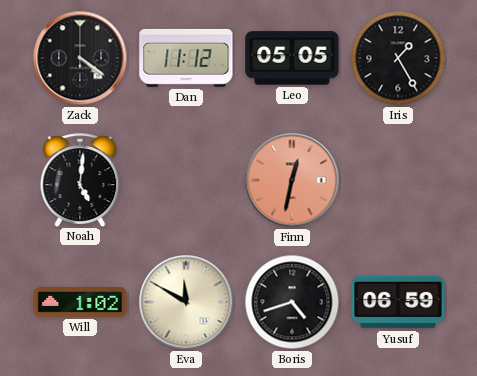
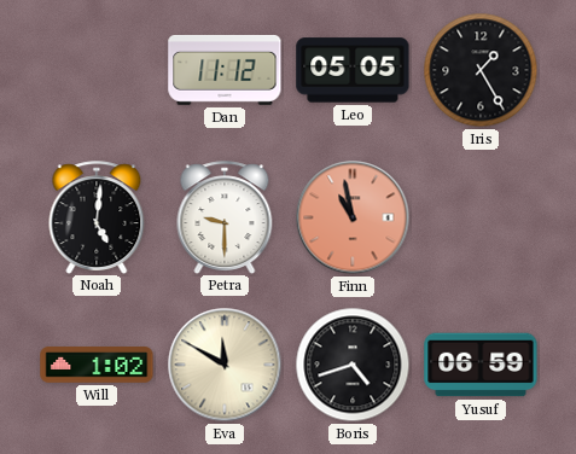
Zack: 4:21 -> none
Petra: none -> 9:30
Finn: 12:32 -> 10:58
